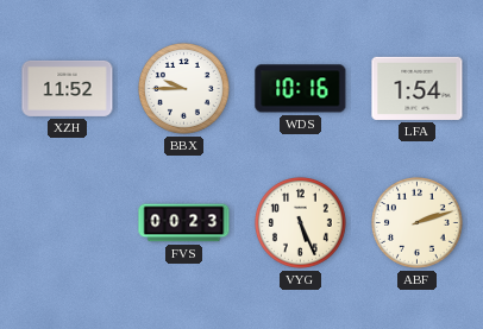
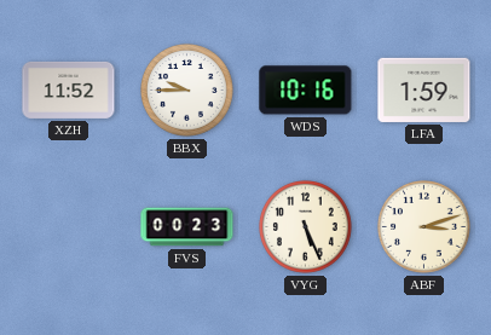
LFA: 1:54 -> 1:59
ABF: 2:12 -> 3:12
